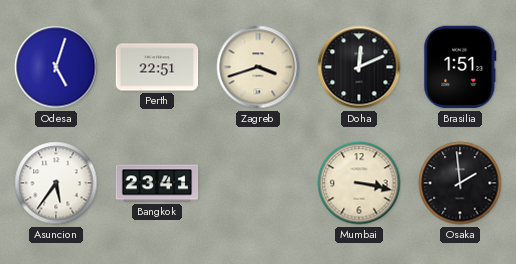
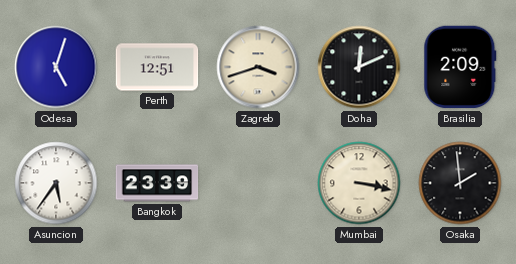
Perth: 22:51 -> 12:51
Brasilia: 1:51 -> 2:09
Bangkok: 23:41 -> 23:39
